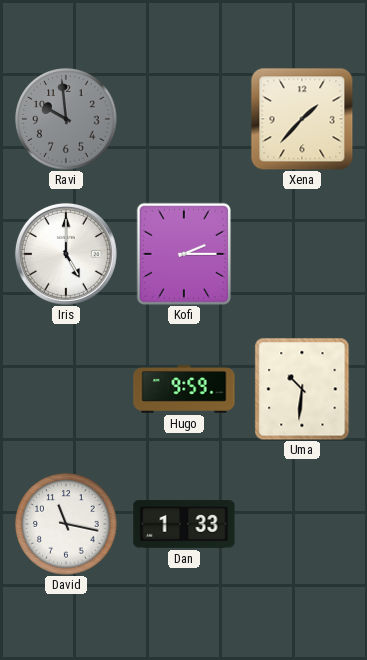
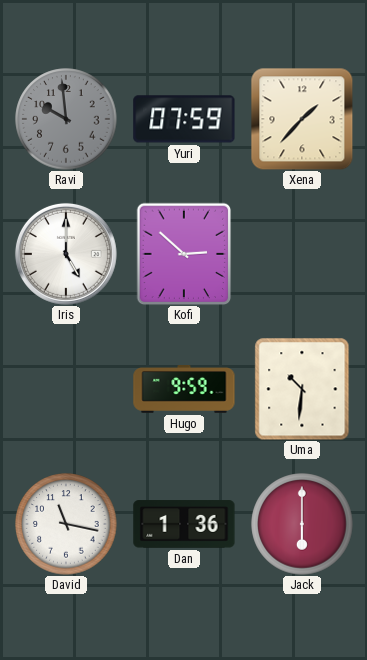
Yuri: none -> 07:59
Kofi: 2:15 -> 2:52
Dan: 1:33 -> 1:36
Jack: none -> 6:00
